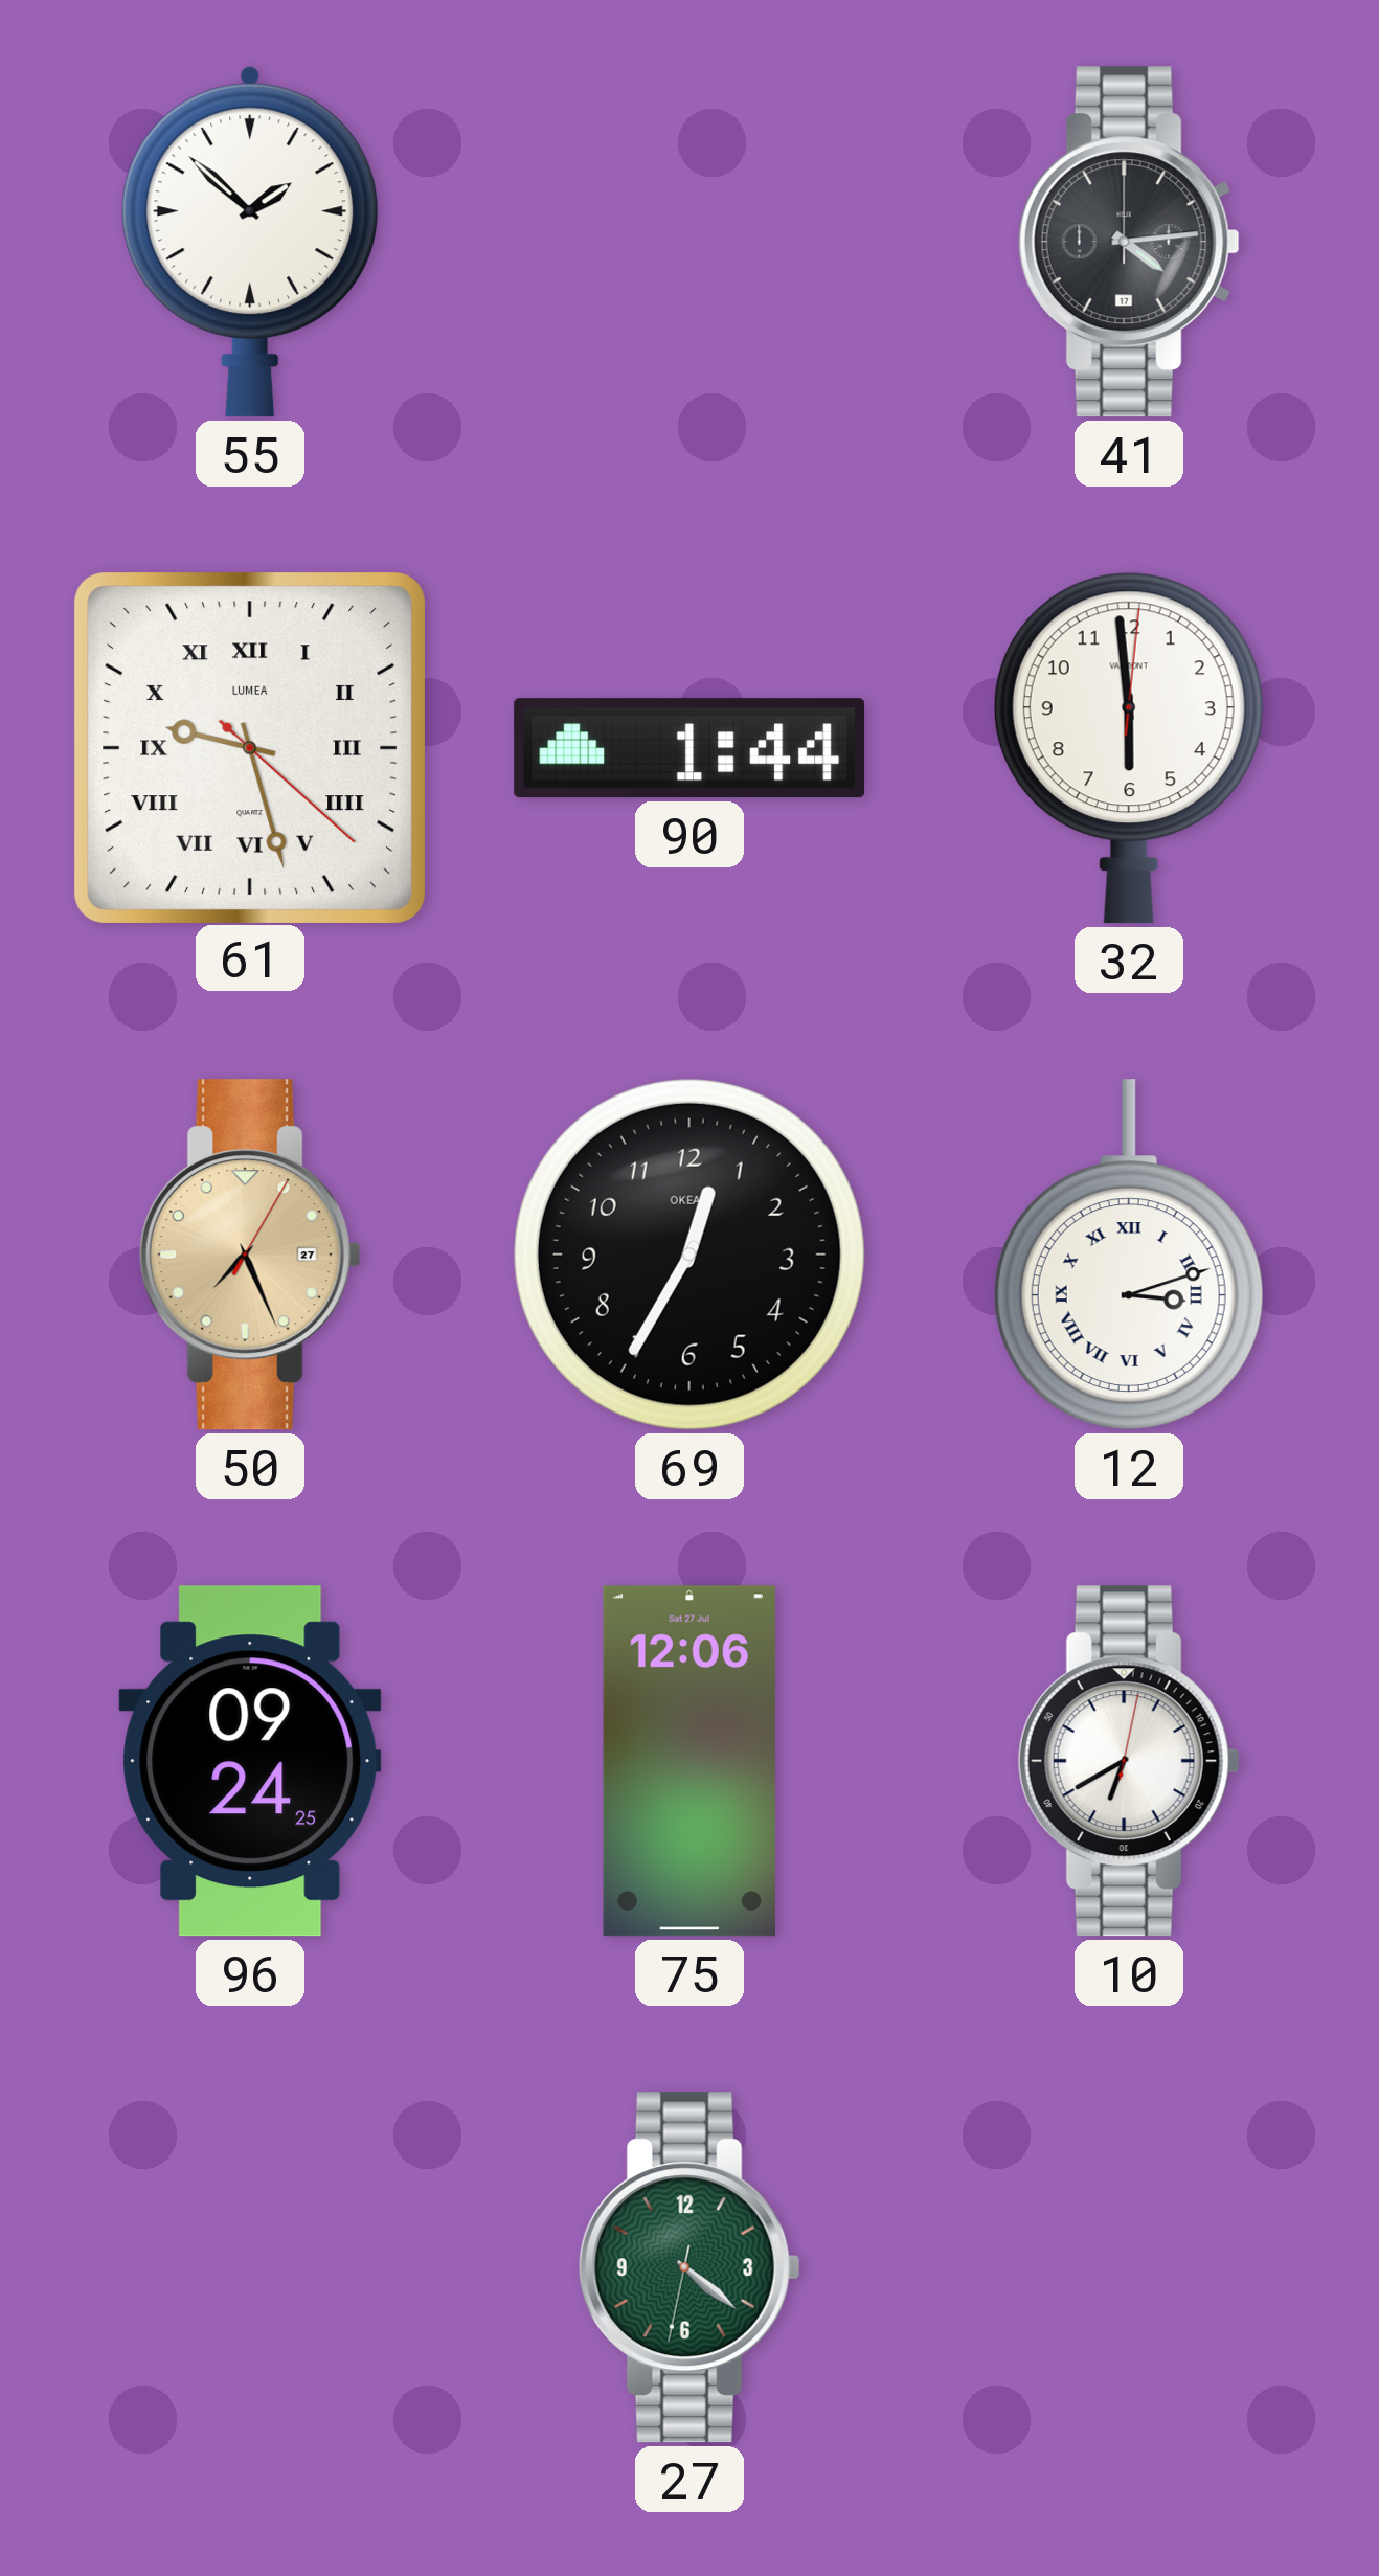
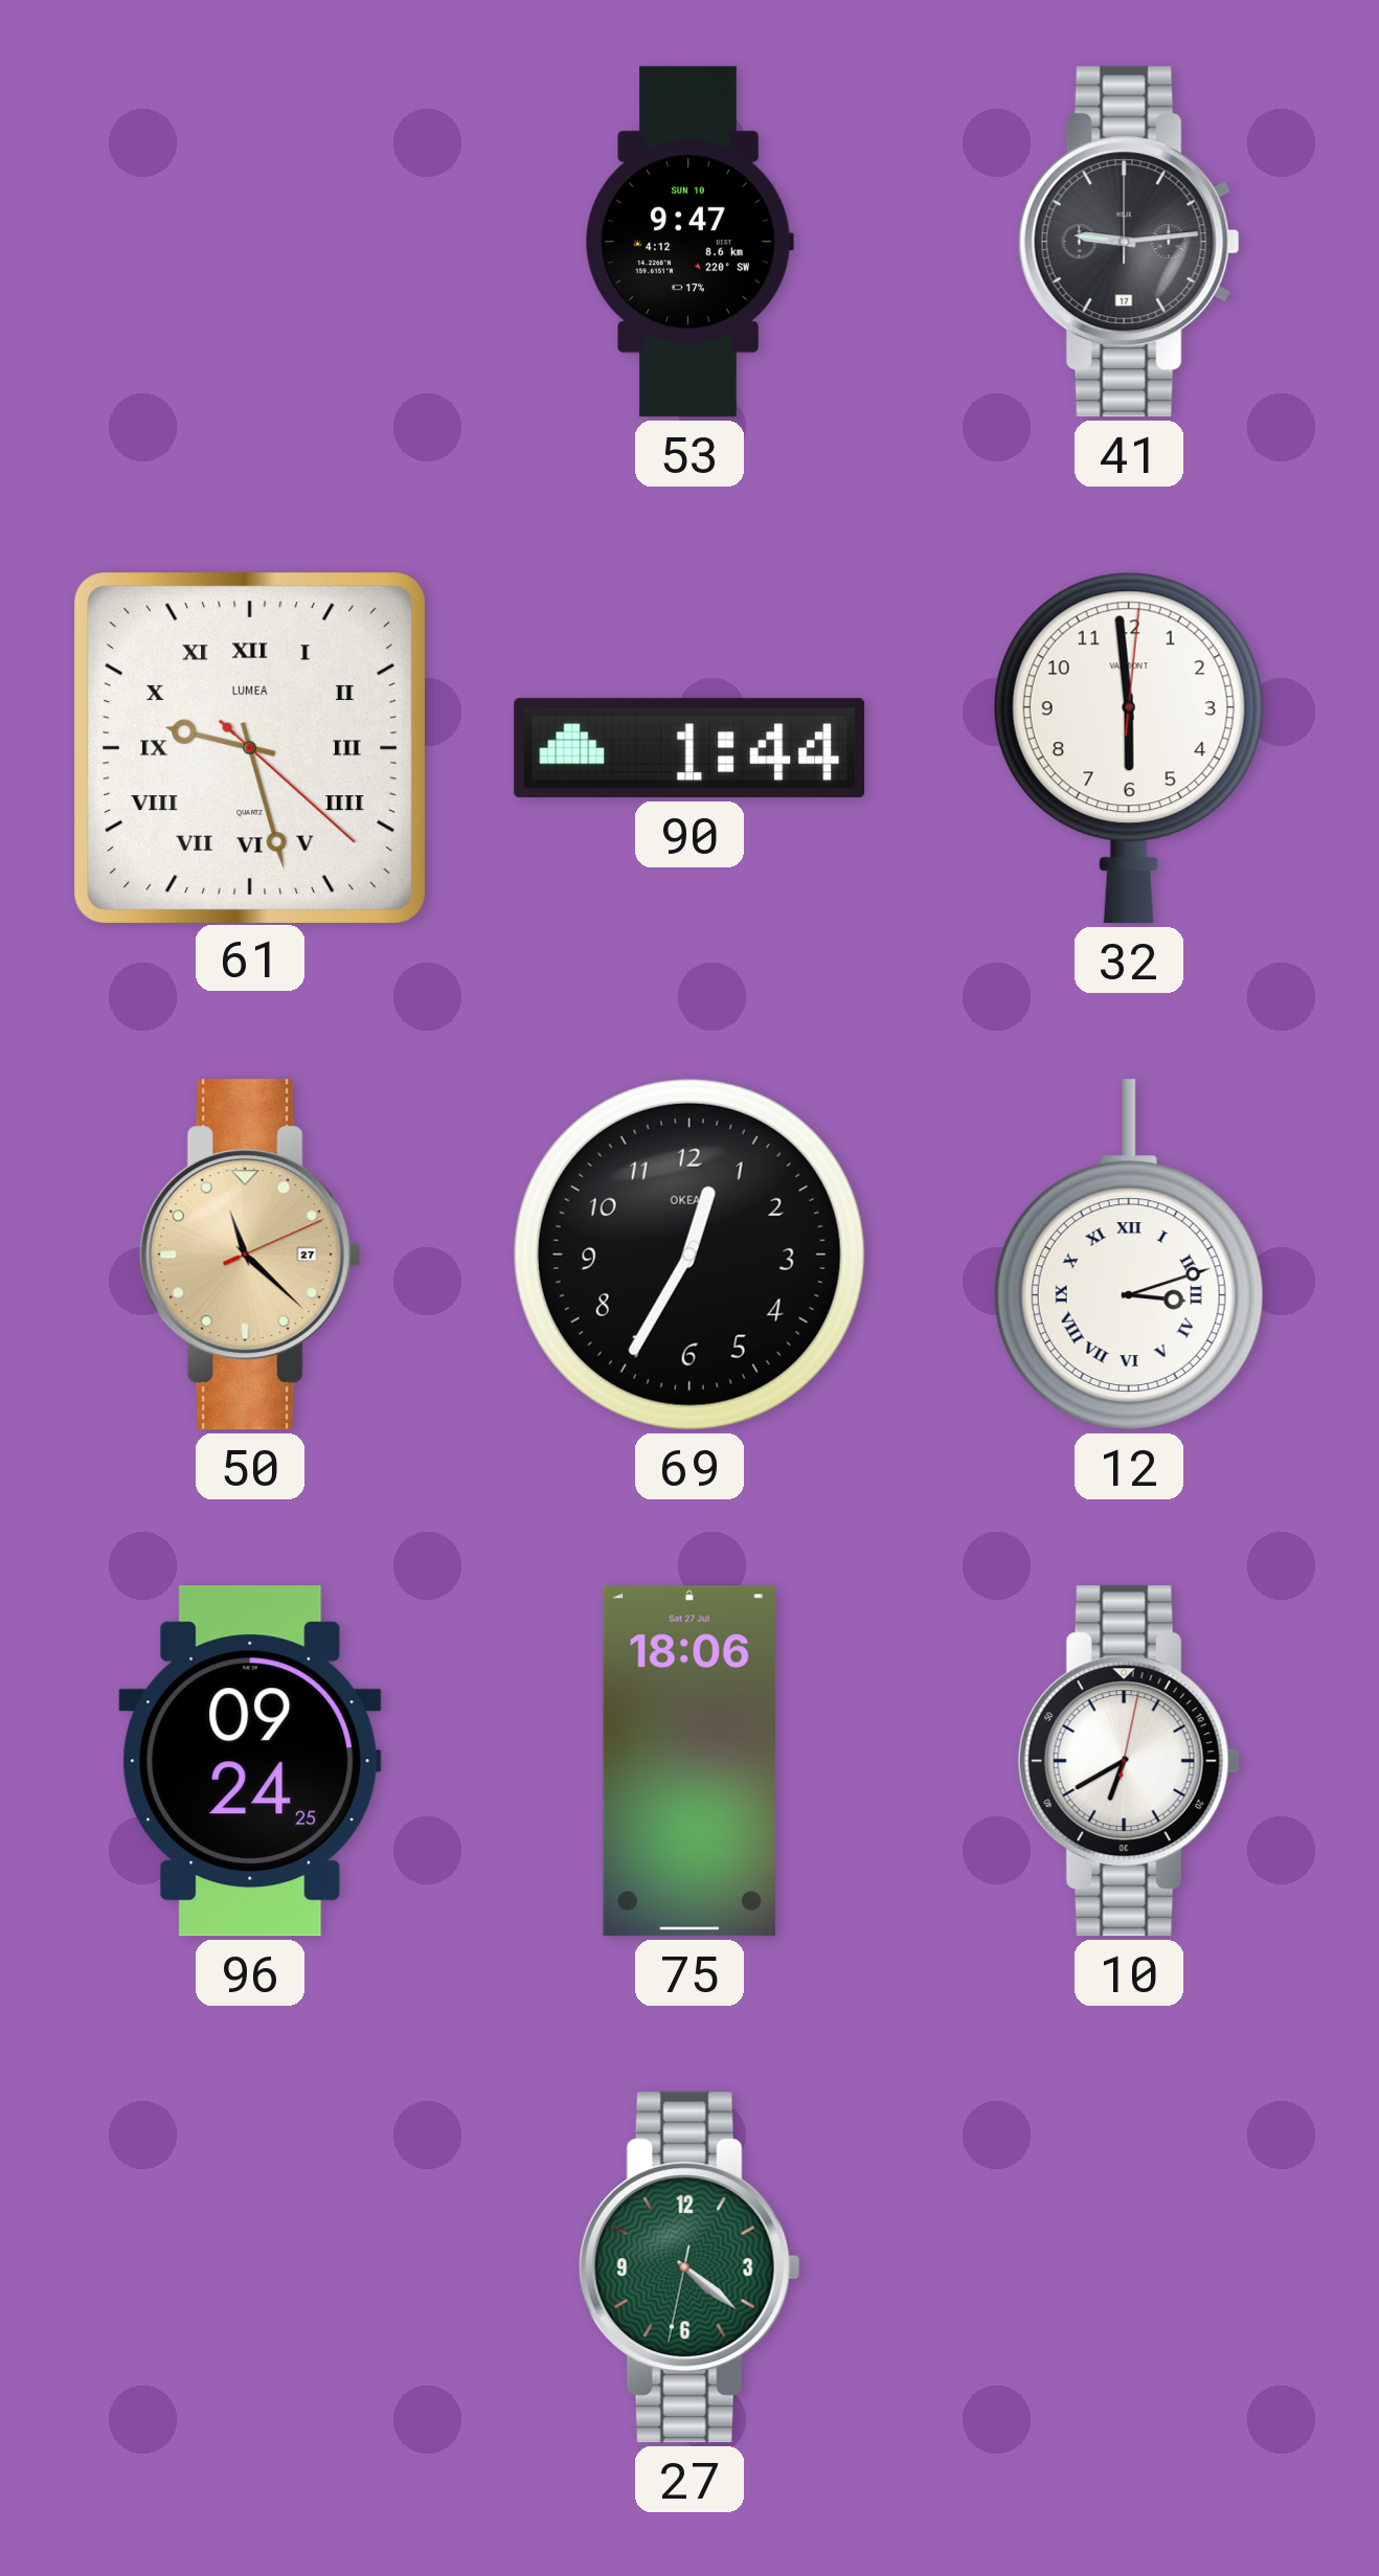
55: 1:52 -> none
53: none -> 9:47
41: 4:14 -> 9:14
50: 7:26 -> 11:22
75: 12:06 -> 18:06
